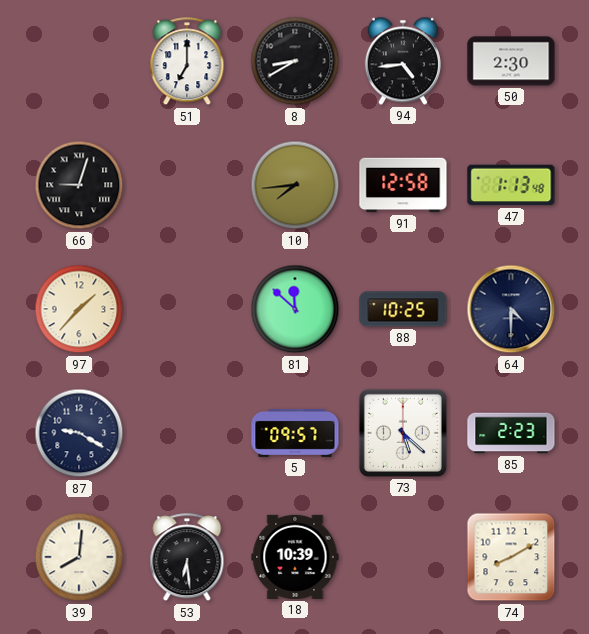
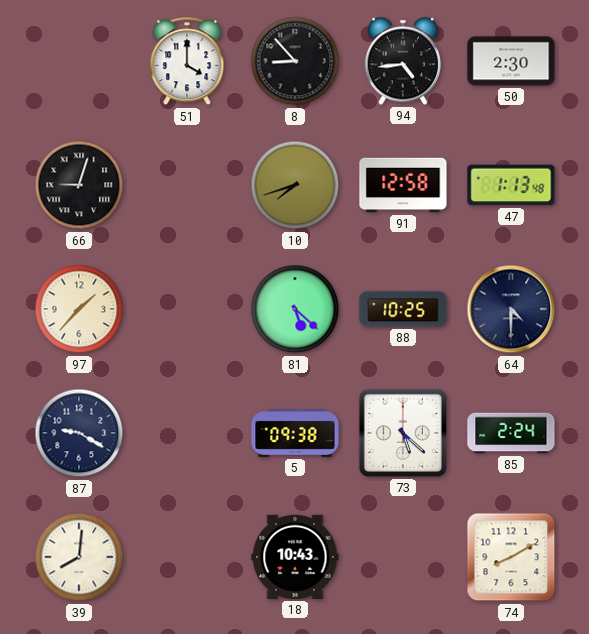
51: 7:00 -> 4:00
8: 8:40 -> 8:53
10: 7:44 -> 7:42
81: 11:52 -> 5:22
5: 09:57 -> 09:38
85: 2:23 -> 2:24
53: 6:29 -> none
18: 10:39 -> 10:43
